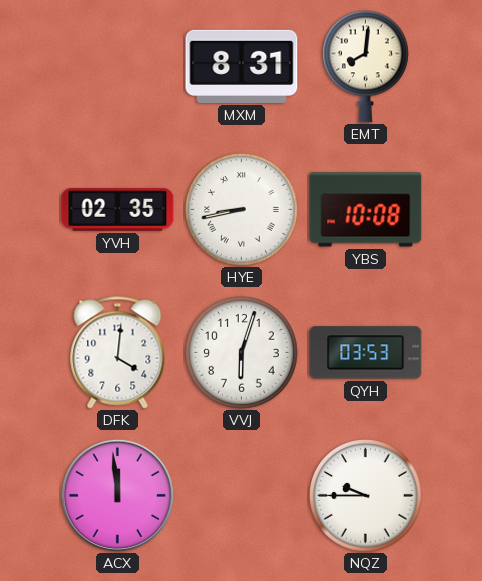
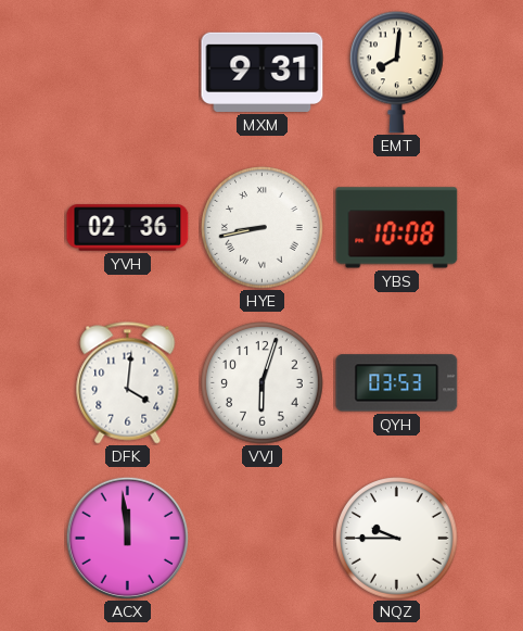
MXM: 8:31 -> 9:31
YVH: 02:35 -> 02:36
